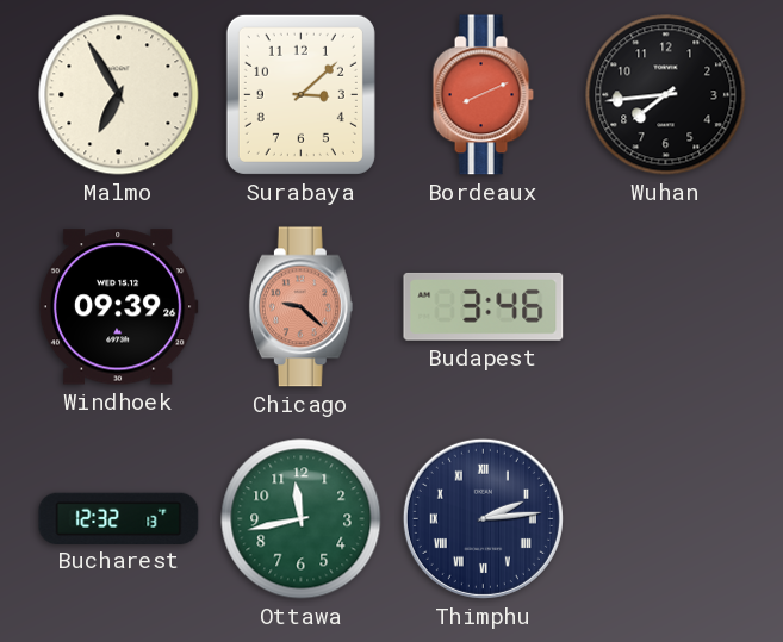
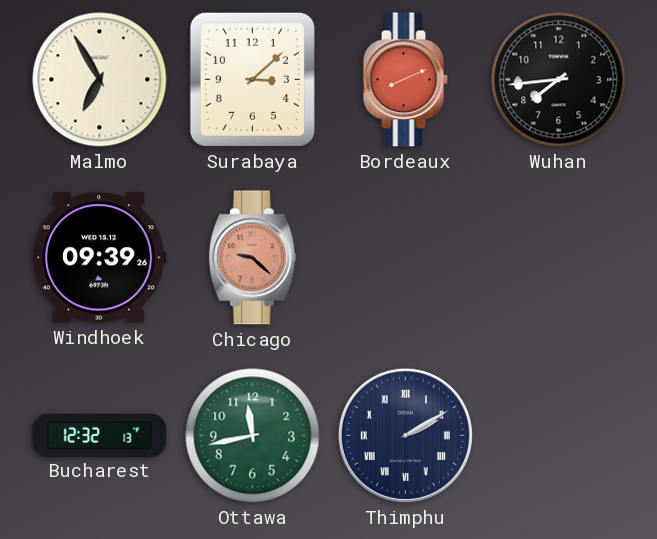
Budapest: 3:46 -> none
Thimphu: 2:14 -> 2:10
